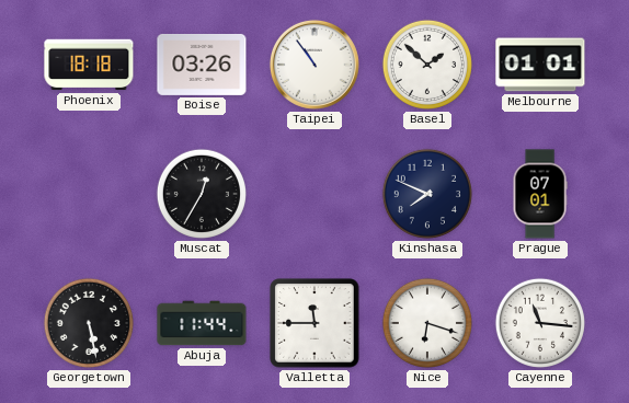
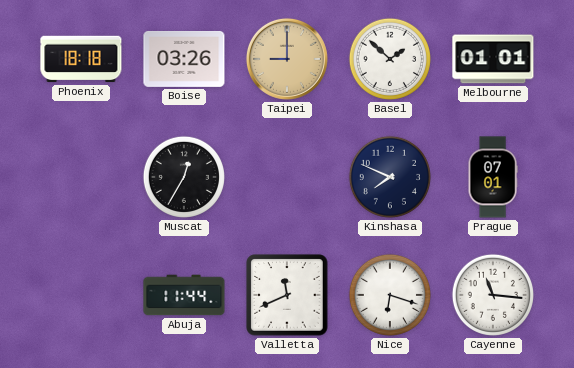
Taipei: 10:54 -> 9:00
Taipei dial: white -> champagne
Georgetown: 5:28 -> none
Valletta: 11:45 -> 11:41
